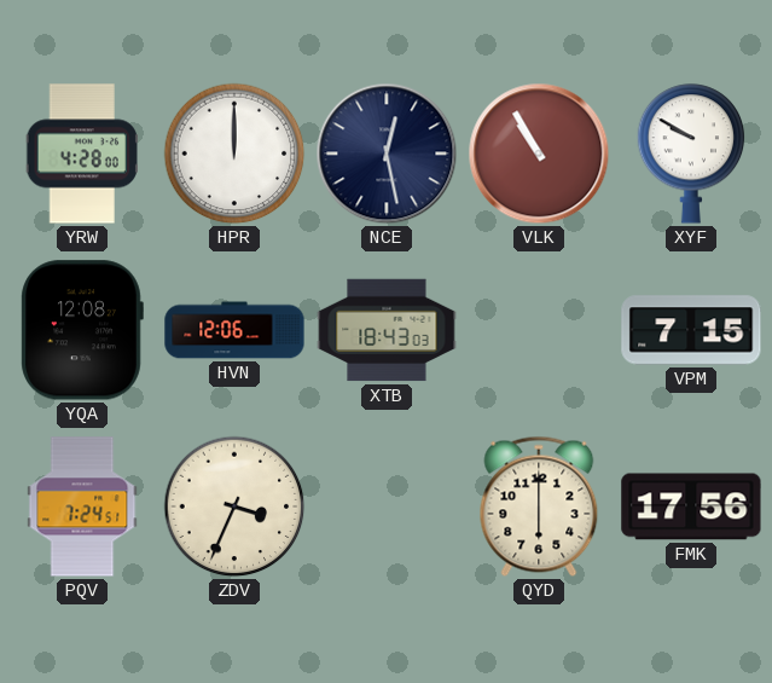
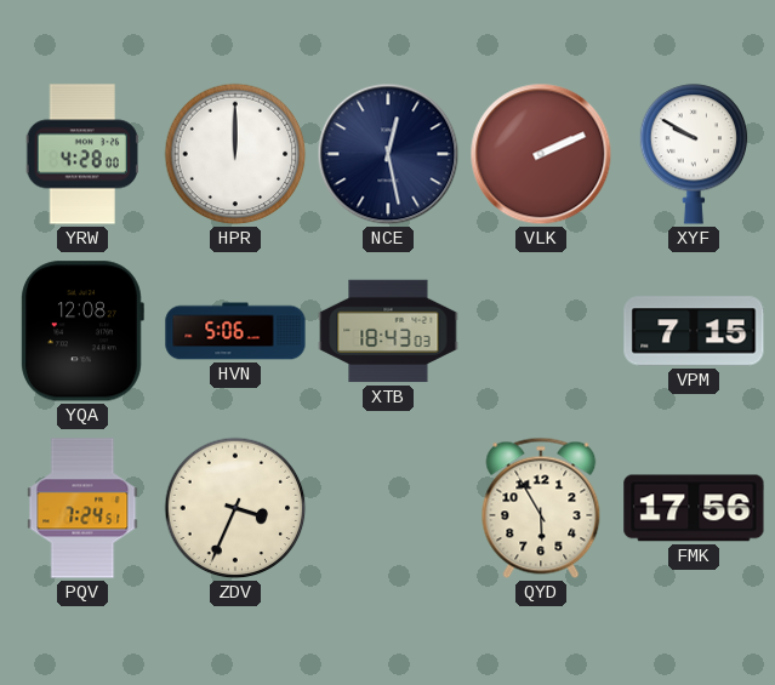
VLK: 10:55 -> 2:11
HVN: 12:06 -> 5:06
QYD: 6:00 -> 5:55
